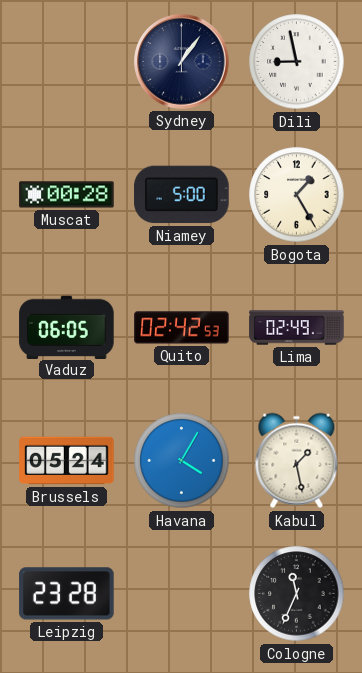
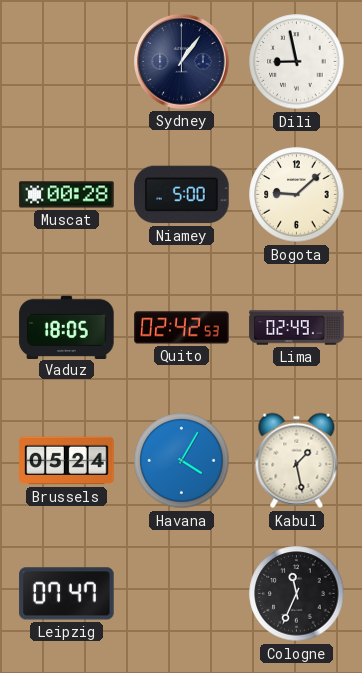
Bogota: 1:25 -> 9:08
Vaduz: 06:05 -> 18:05
Leipzig: 23:28 -> 07:47
